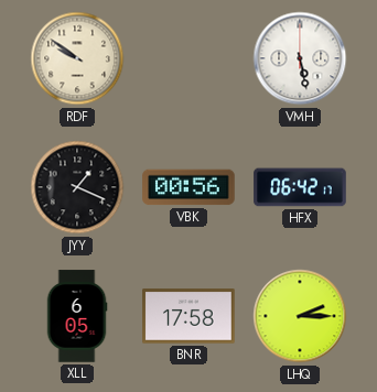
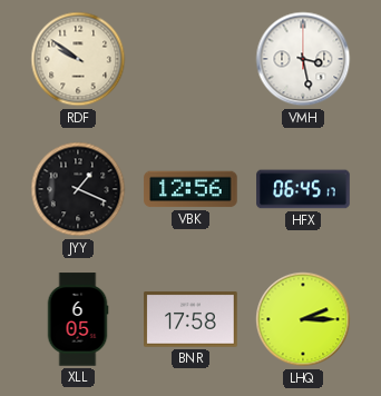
VMH: 5:28 -> 3:28
VBK: 00:56 -> 12:56
HFX: 06:42 -> 06:45
